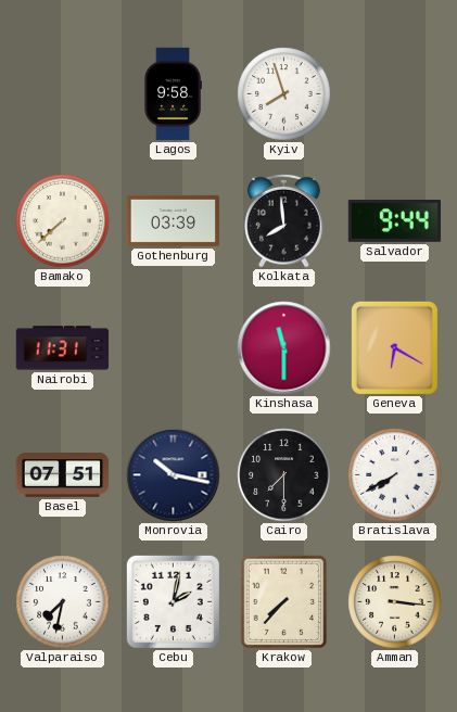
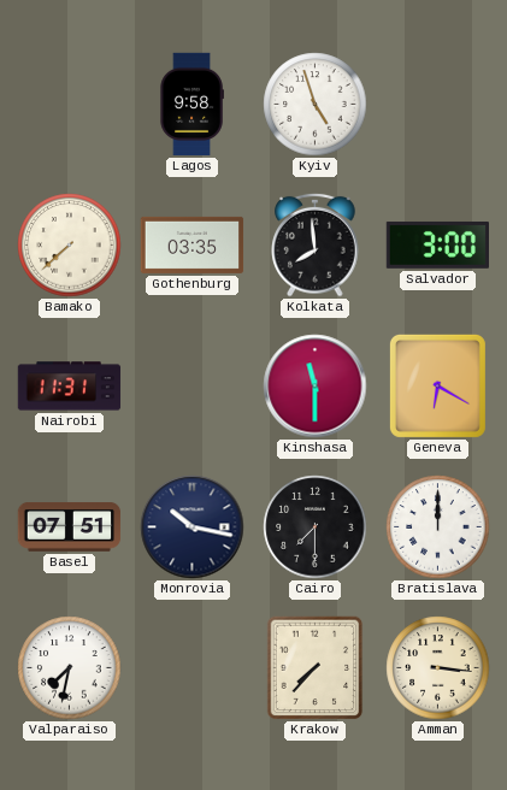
Kyiv: 7:57 -> 4:57
Gothenburg: 03:39 -> 03:35
Salvador: 9:44 -> 3:00
Bratislava: 7:40 -> 12:00
Cebu: 2:02 -> none
